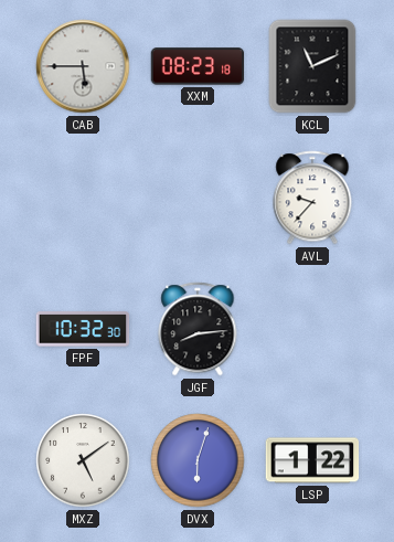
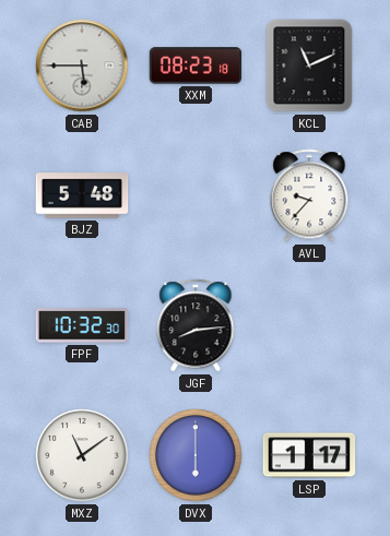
BJZ: none -> 5:48
MXZ: 5:09 -> 11:09
DVX: 6:03 -> 6:00
LSP: 1:22 -> 1:17
